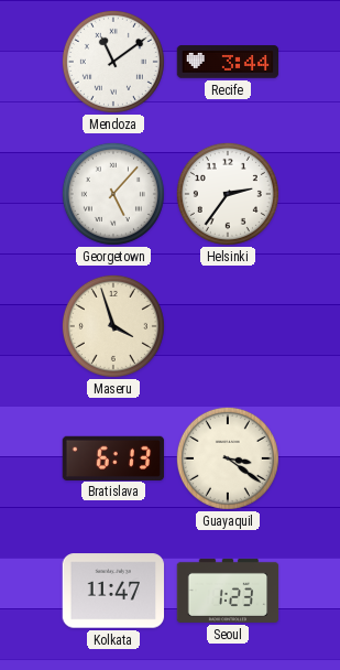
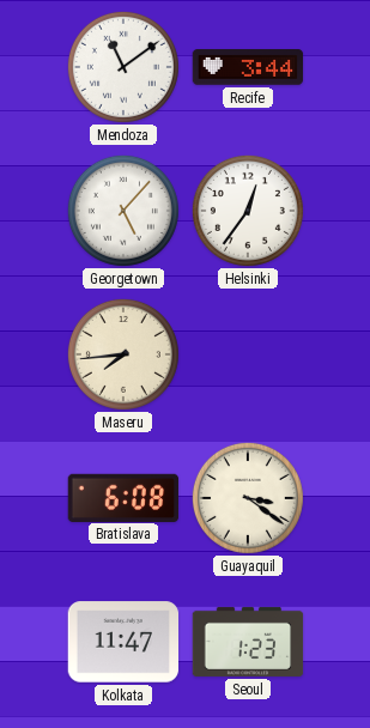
Helsinki: 2:36 -> 12:36
Maseru: 3:57 -> 7:44
Bratislava: 6:13 -> 6:08
